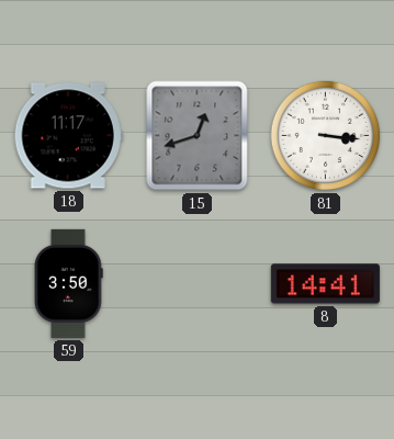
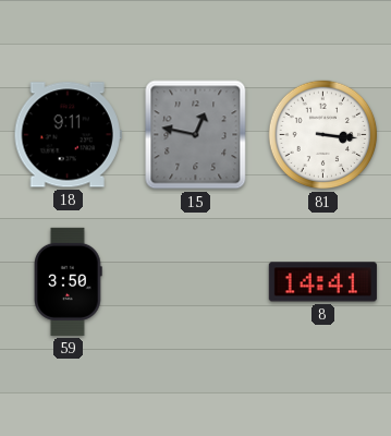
18: 11:17 -> 9:11
15: 12:42 -> 12:47
